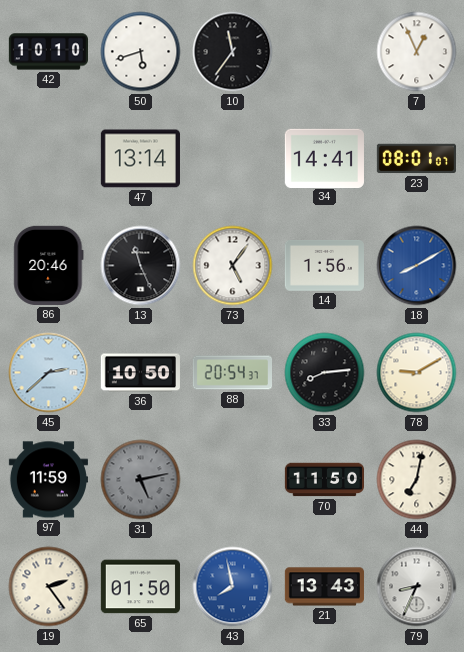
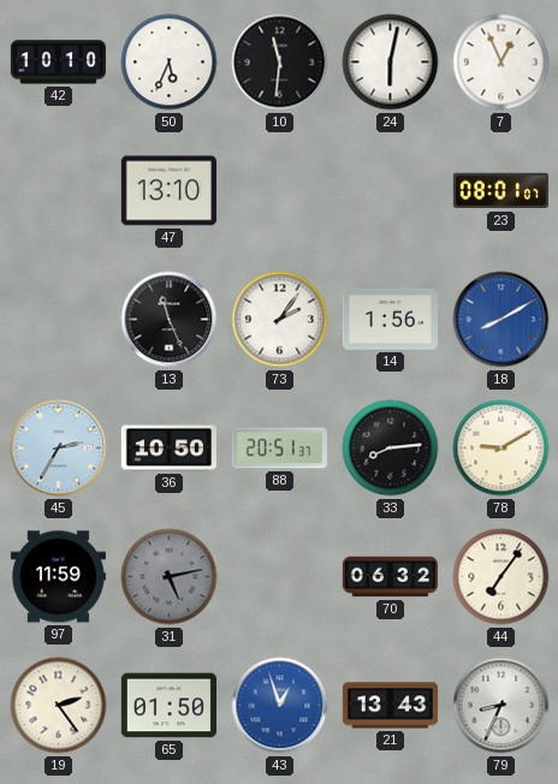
50: 5:42 -> 5:34
10: 11:36 -> 11:31
24: none -> 6:02
47: 13:14 -> 13:10
34: 14:41 -> none
86: 20:46 -> none
73: 5:06 -> 2:06
45: 2:38 -> 2:35
88: 20:54 -> 20:51
70: 11:50 -> 06:32
44: 7:02 -> 7:06
43: 7:58 -> 12:57
